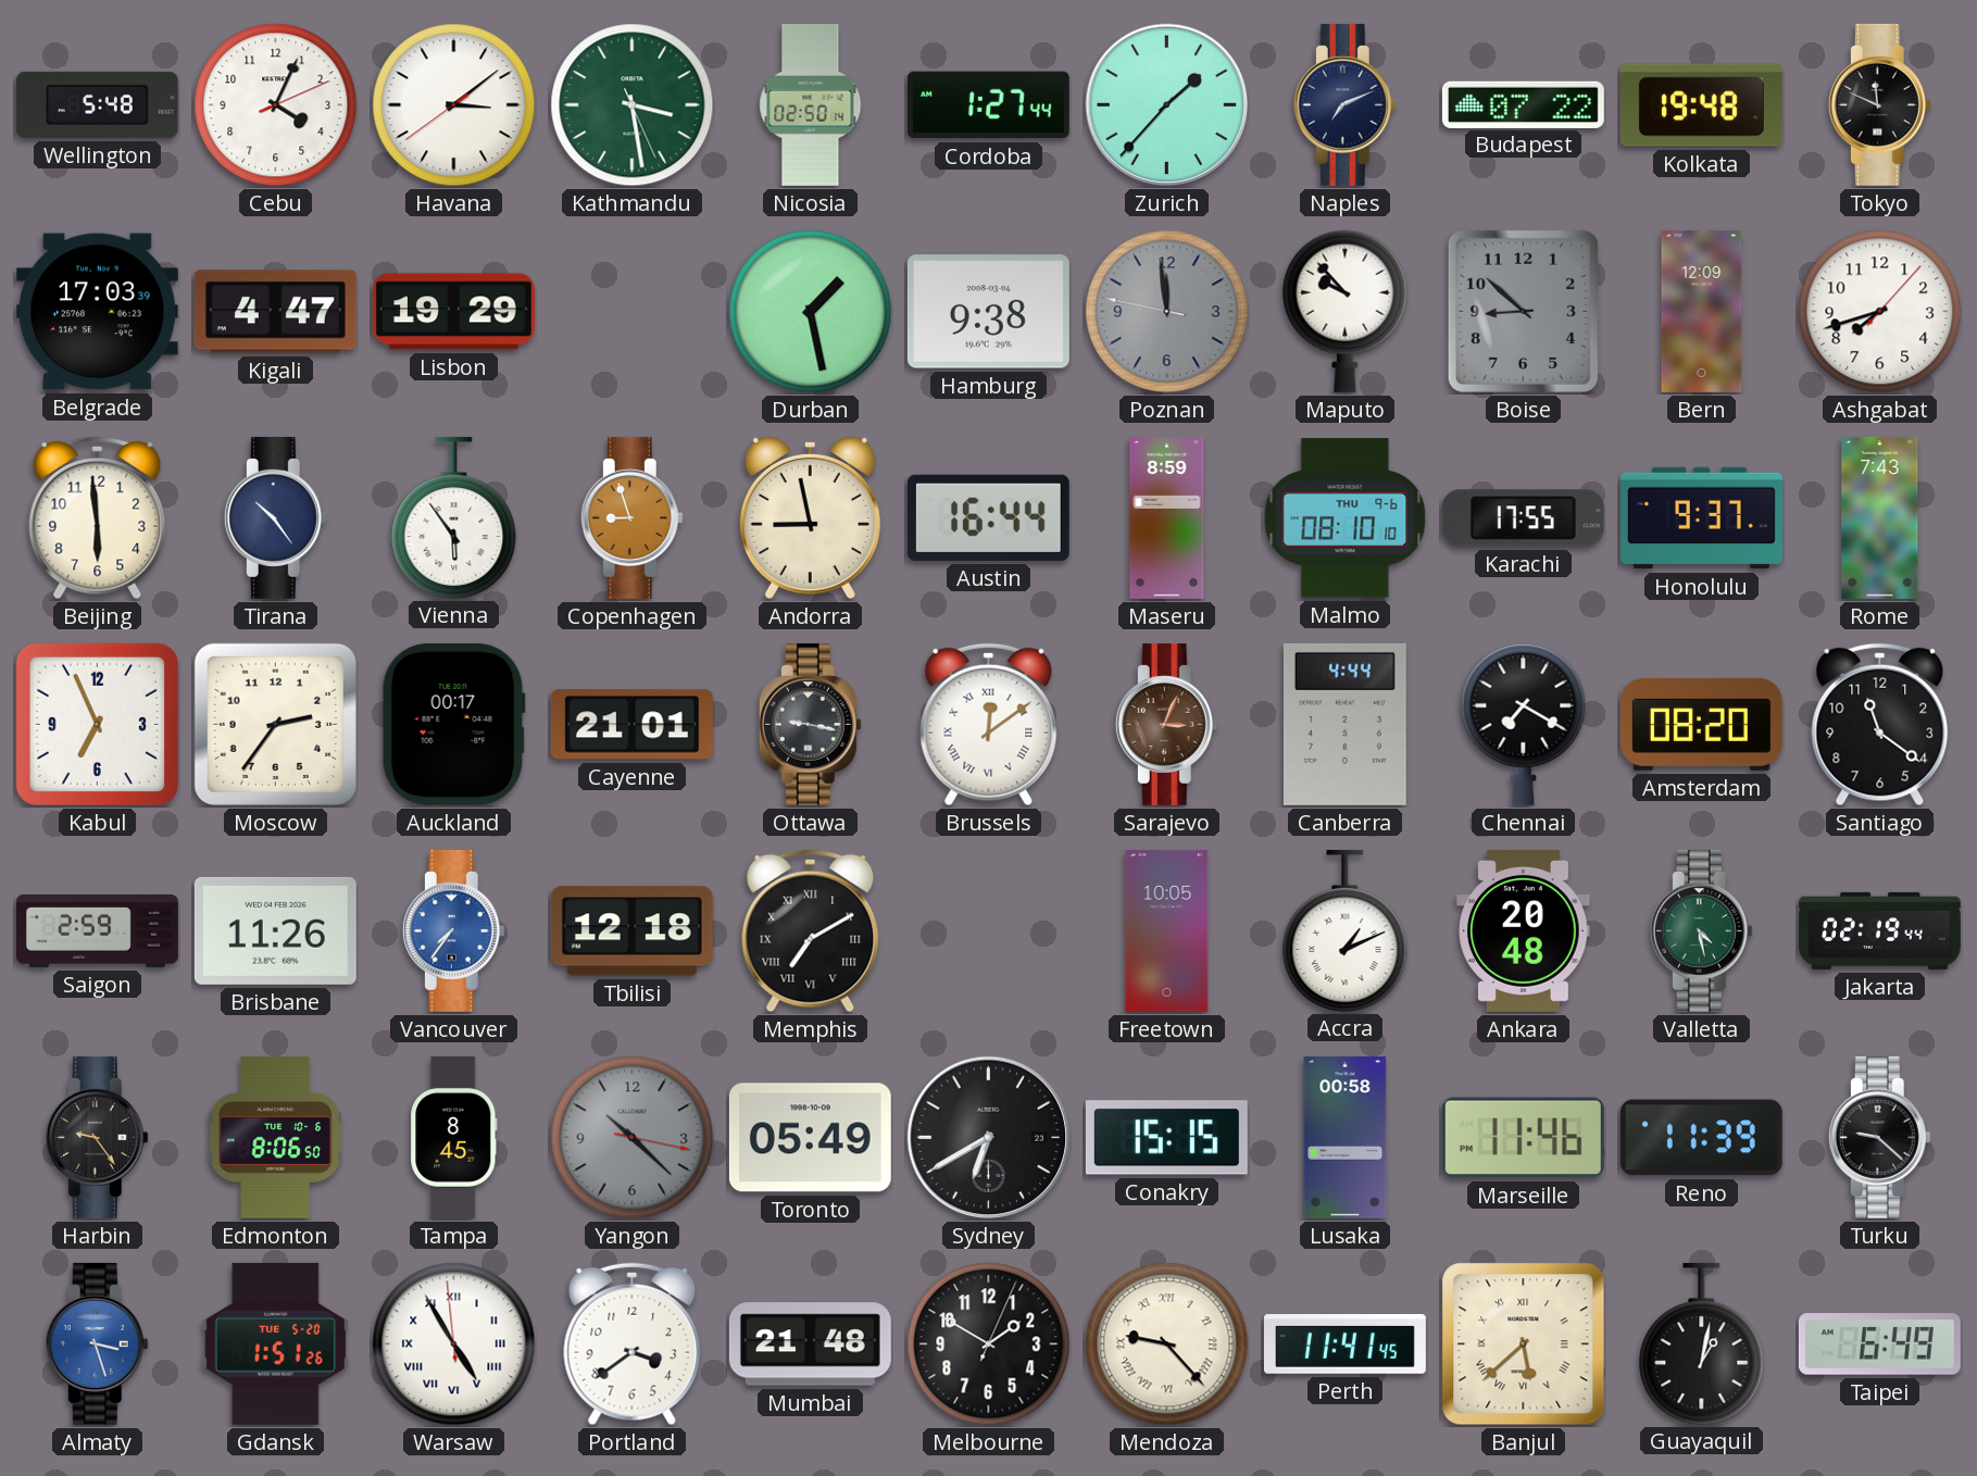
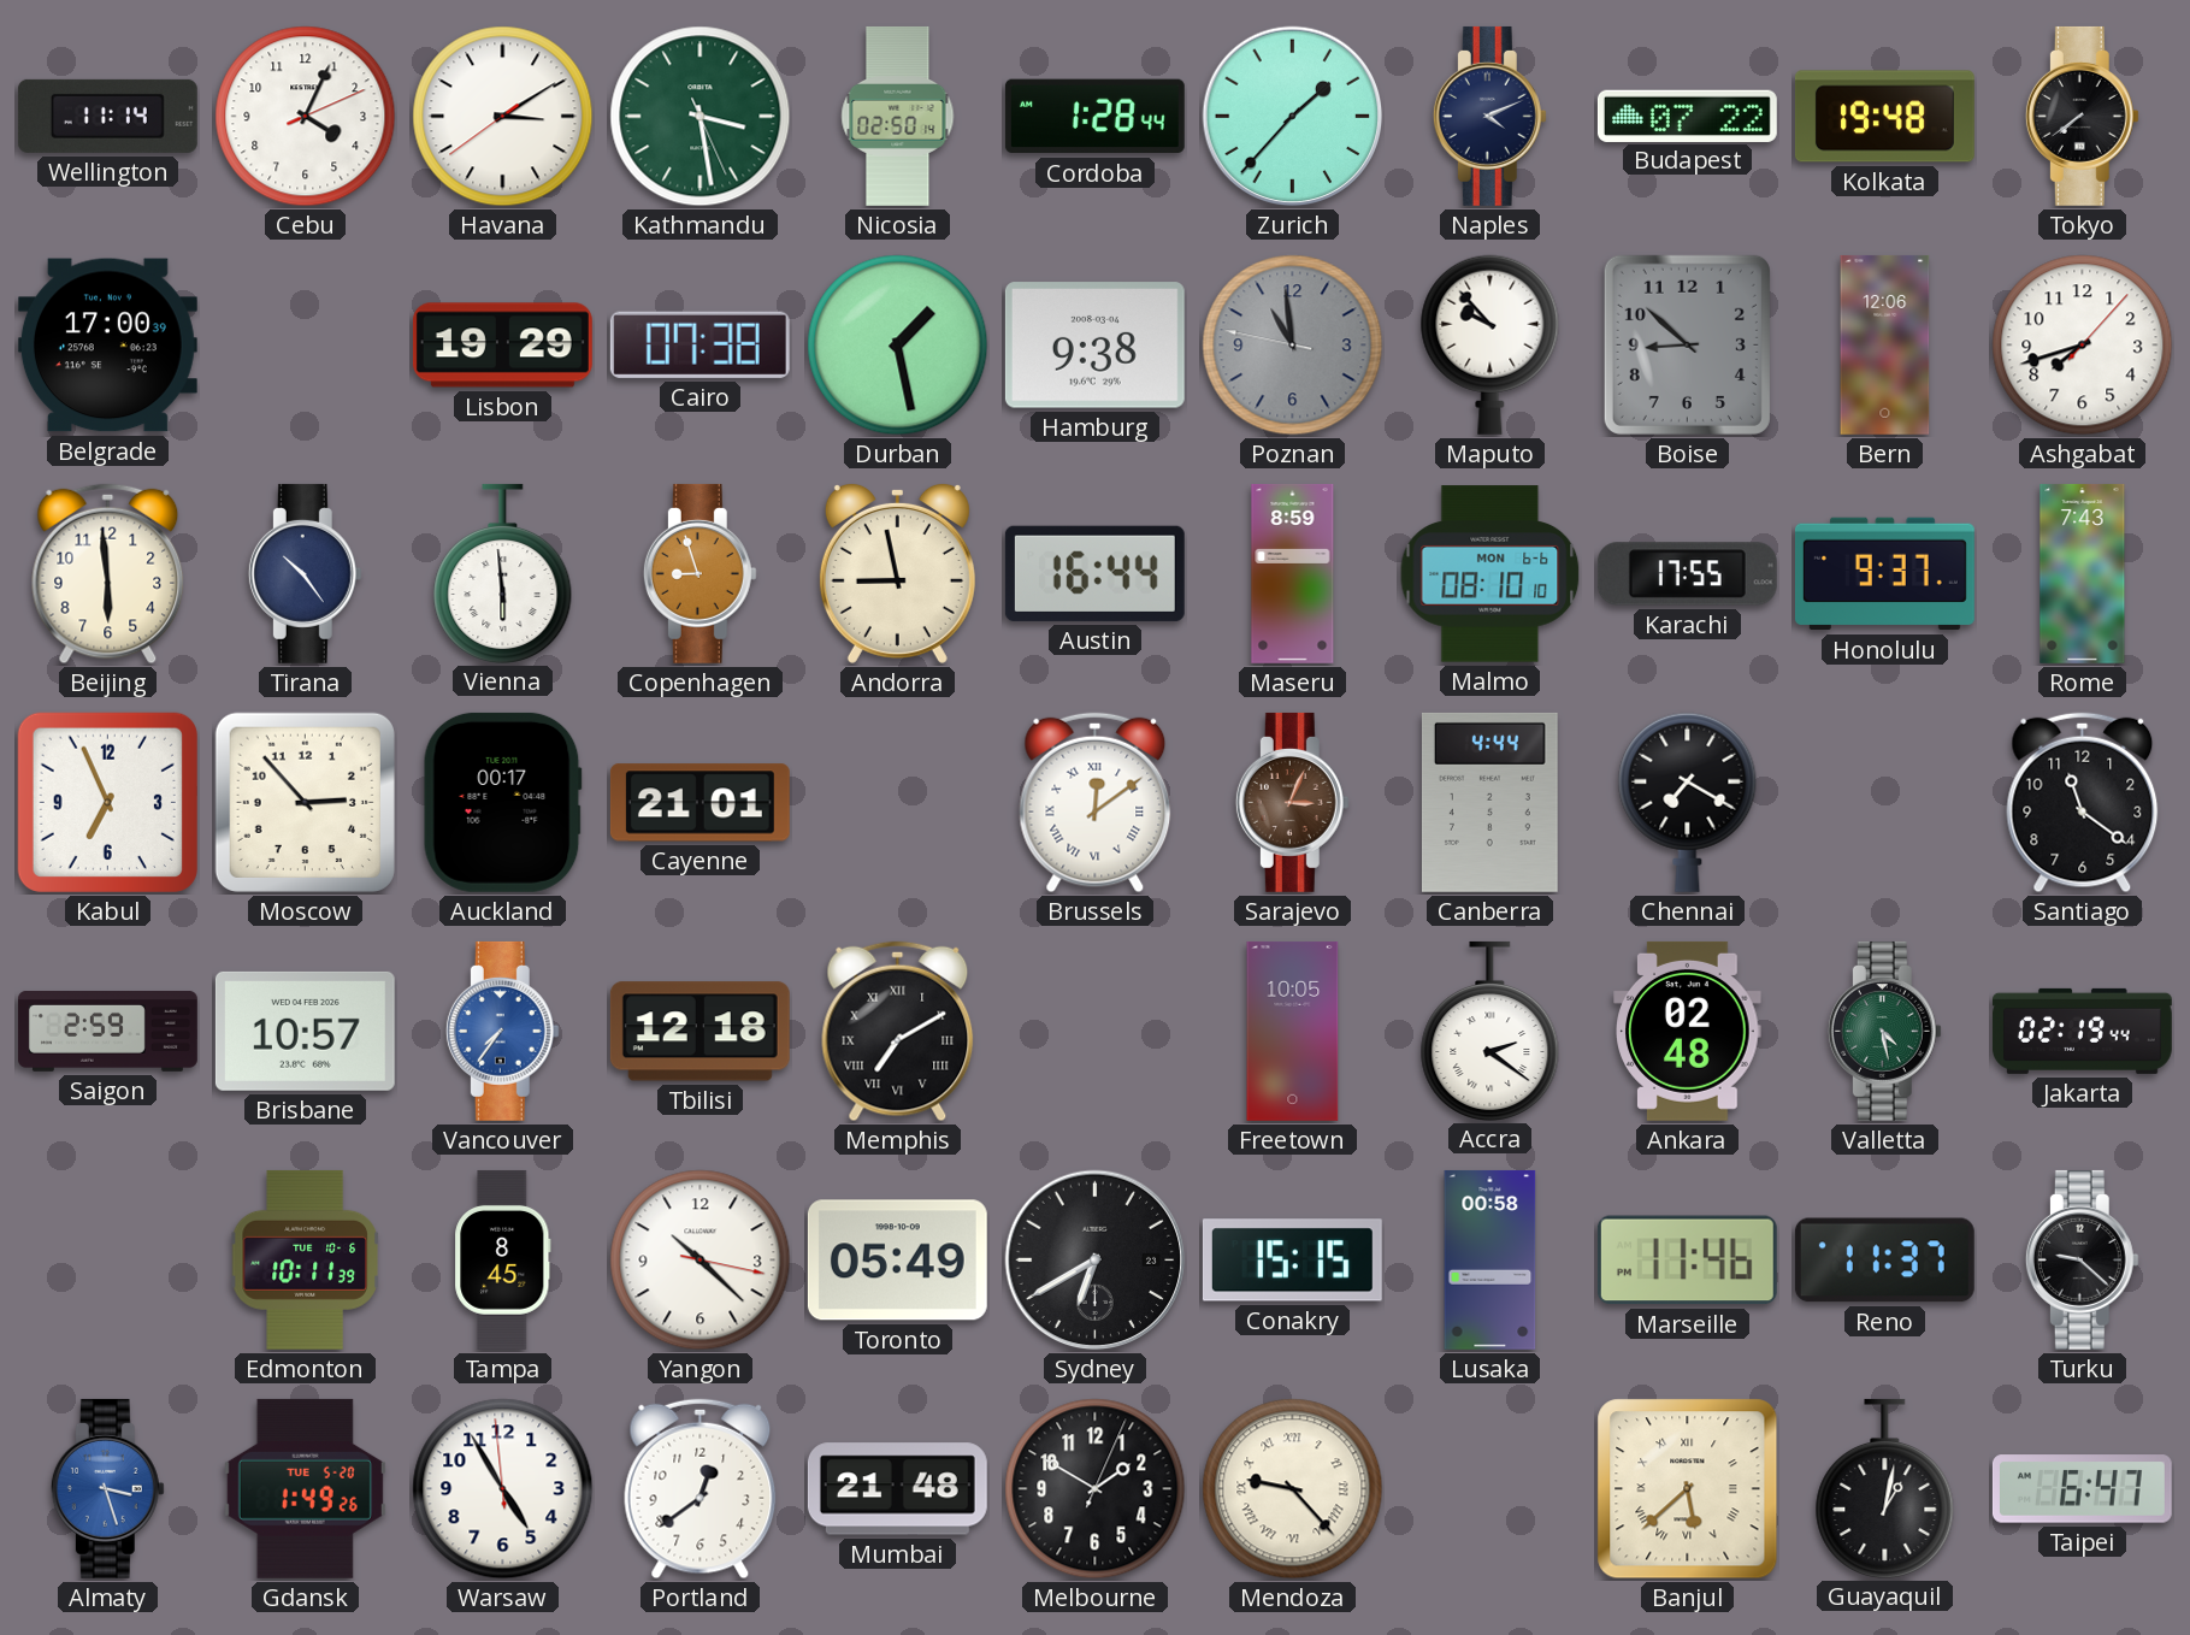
Wellington: 5:48 -> 11:14
Havana: 3:08 -> 3:09
Cordoba: 1:27 -> 1:28
Naples: 7:11 -> 4:11
Tokyo: 11:49 -> 7:39
Belgrade: 17:03 -> 17:00
Kigali: 4:47 -> none
Cairo: none -> 07:38
Poznan: 11:58 -> 10:58
Bern: 12:09 -> 12:06
Vienna: 5:54 -> 5:59
Malmo date: THU 9-6 -> MON 6-6
Moscow: 2:36 -> 2:53
Ottawa: 9:17 -> none
Amsterdam: 08:20 -> none
Brisbane: 11:26 -> 10:57
Accra: 1:11 -> 2:21
Ankara: 20:48 -> 02:48
Harbin: 9:24 -> none
Edmonton: 8:06 -> 10:11
Yangon dial: grey -> white
Reno: 11:39 -> 11:37
Gdansk: 1:51 -> 1:49
Warsaw numerals: Roman -> Arabic
Portland: 3:39 -> 12:39
Perth: 11:41 -> none
Taipei: 6:49 -> 6:47
